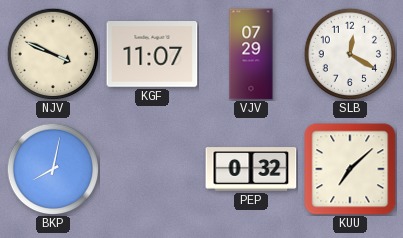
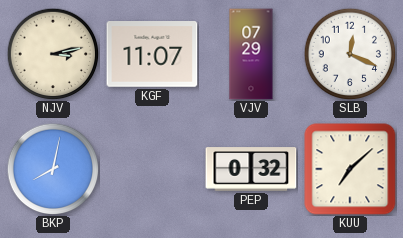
NJV: 3:49 -> 3:13
SLB: 12:20 -> 12:19
